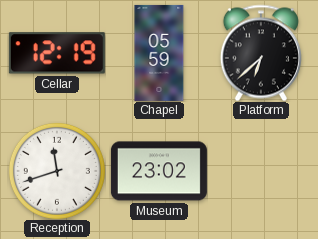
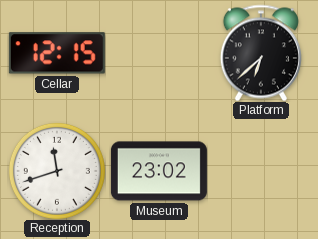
Cellar: 12:19 -> 12:15
Chapel: 05:59 -> none
